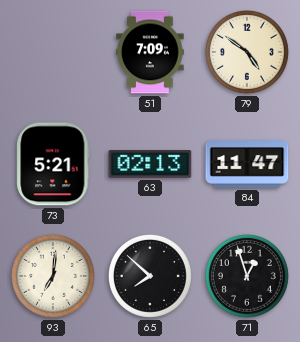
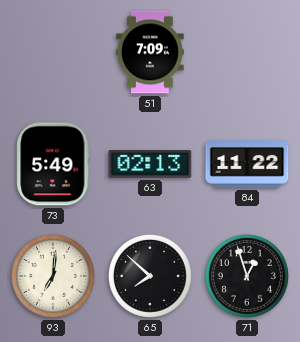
79: 4:51 -> none
73: 5:21 -> 5:49
84: 11:47 -> 11:22
